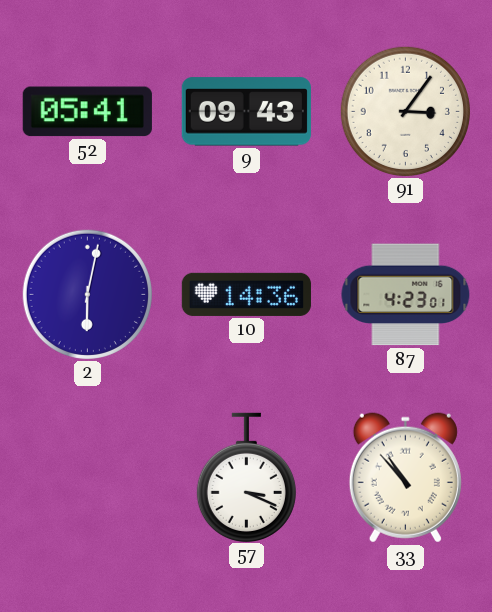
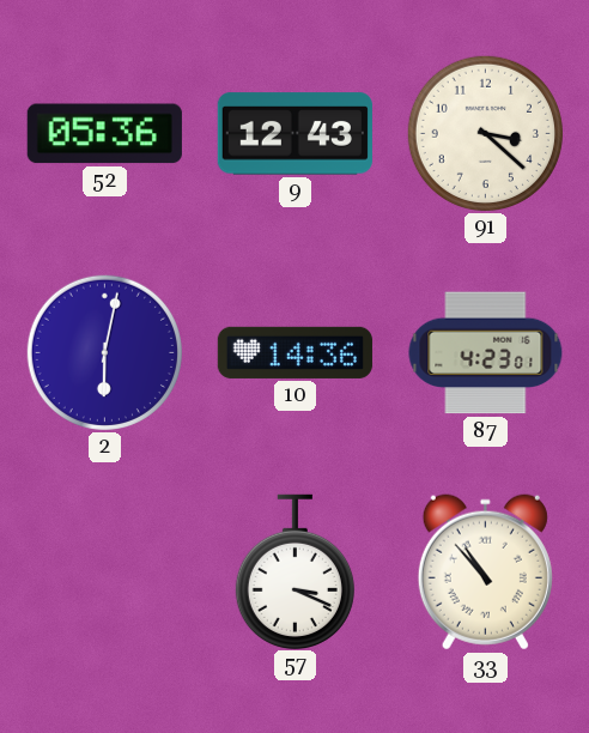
52: 05:41 -> 05:36
9: 09:43 -> 12:43
91: 3:06 -> 3:22
